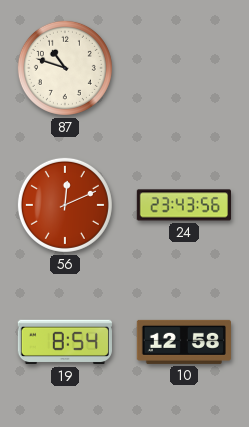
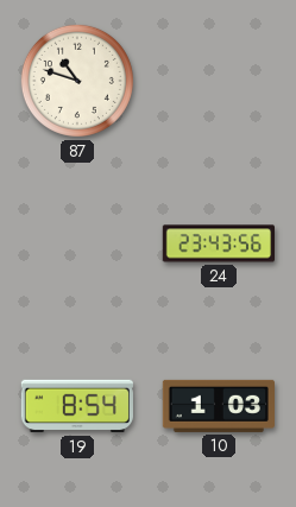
56: 12:11 -> none
10: 12:58 -> 1:03
